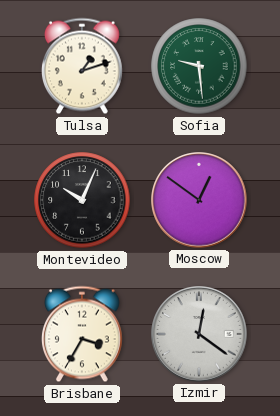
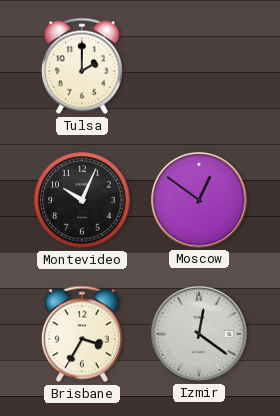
Tulsa: 1:12 -> 2:00
Sofia: 9:29 -> none
